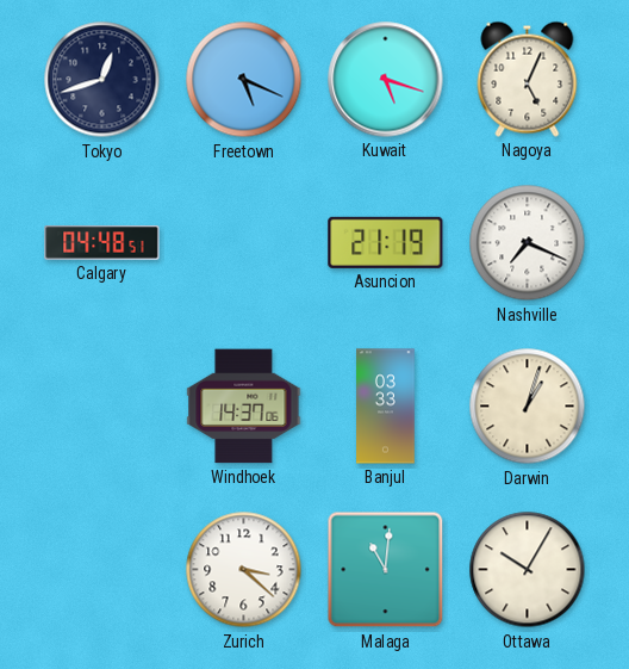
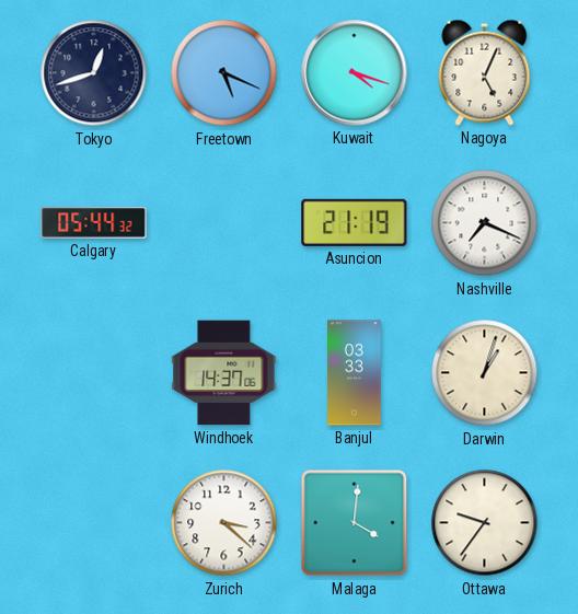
Kuwait: 5:18 -> 4:18
Calgary: 04:48 -> 05:44
Malaga: 11:01 -> 4:01
Ottawa: 10:05 -> 9:36
